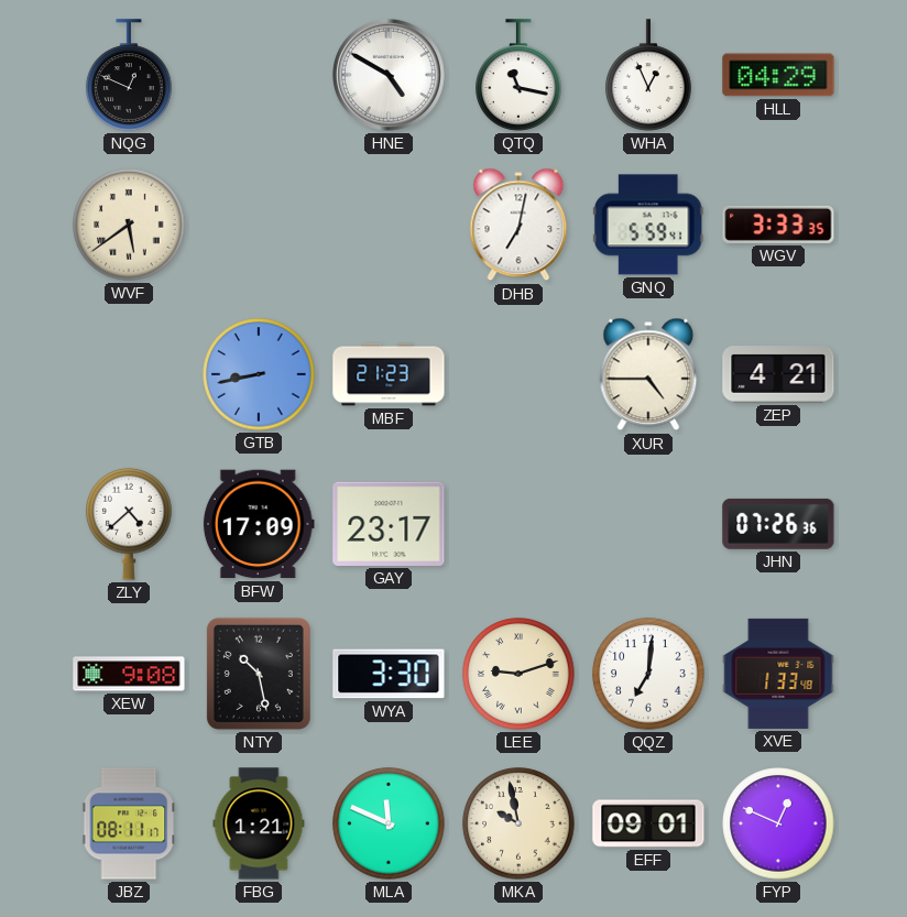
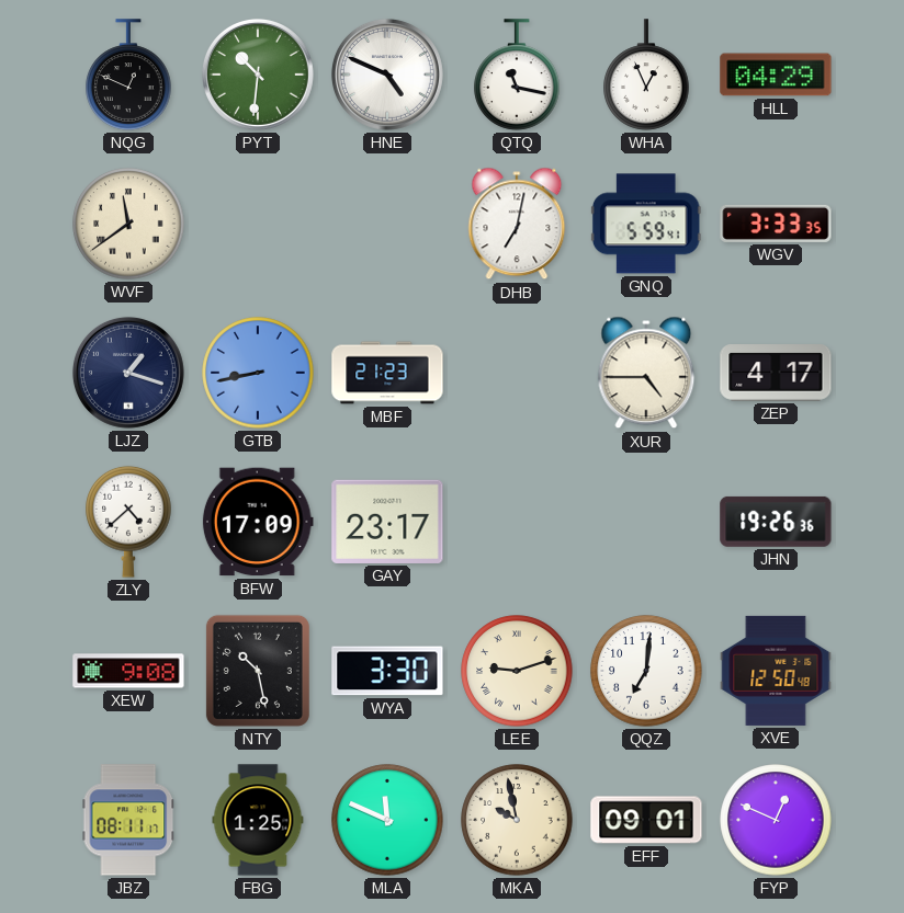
PYT: none -> 10:31
HNE: 4:50 -> 4:49
WVF: 5:39 -> 11:39
LJZ: none -> 1:18
ZEP: 4:21 -> 4:17
JHN: 07:26 -> 19:26
XVE: 1:33 -> 12:50
FBG: 1:21 -> 1:25
